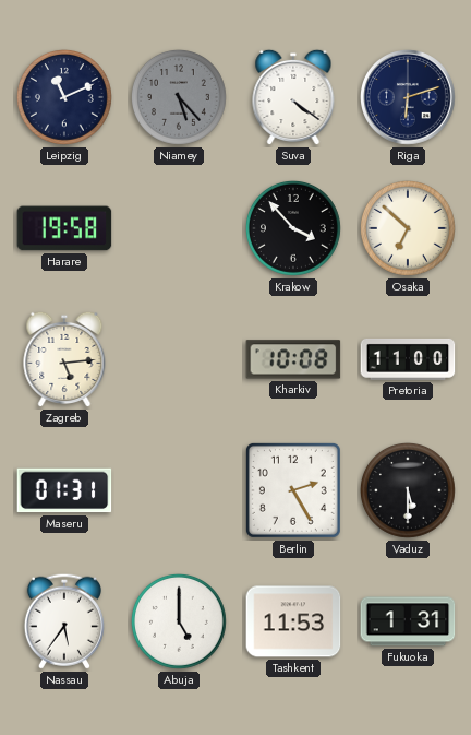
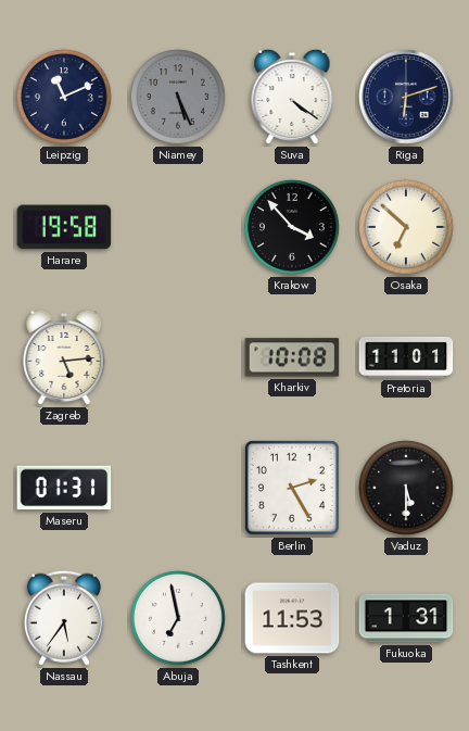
Niamey: 5:23 -> 5:26
Pretoria: 11:00 -> 11:01
Abuja: 5:00 -> 6:58
